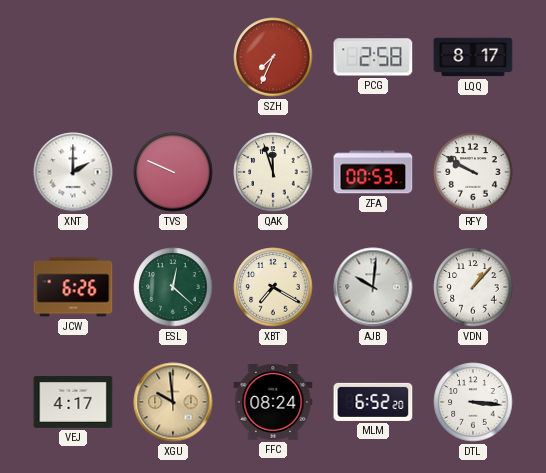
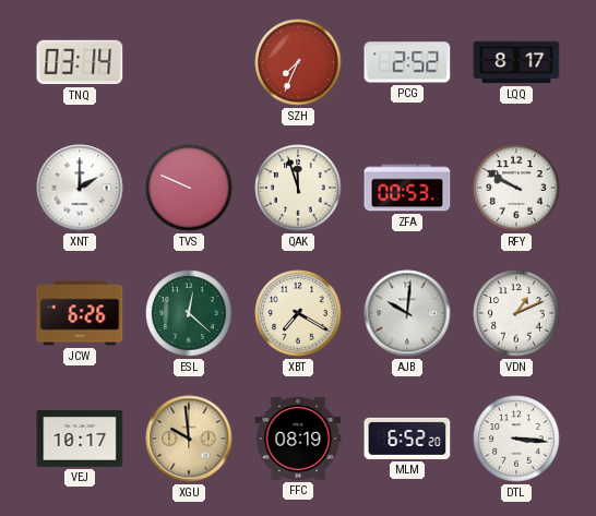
TNQ: none -> 03:14
PCG: 2:58 -> 2:52
VDN: 1:07 -> 1:11
VEJ: 4:17 -> 10:17
FFC: 08:24 -> 08:19
